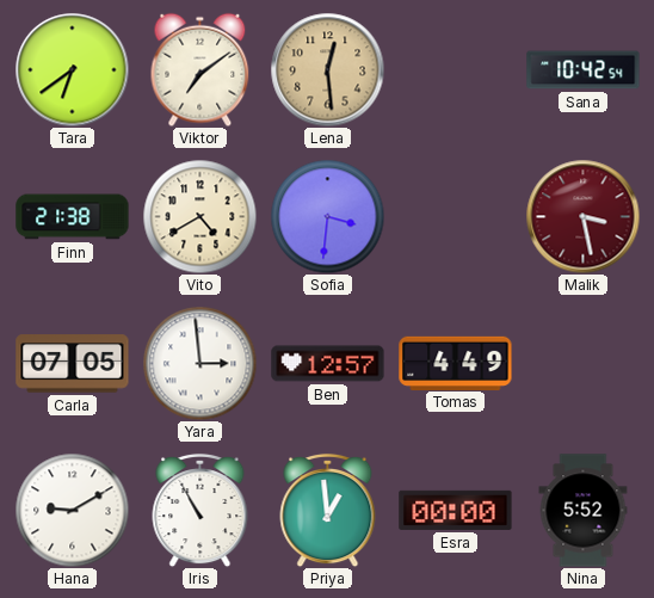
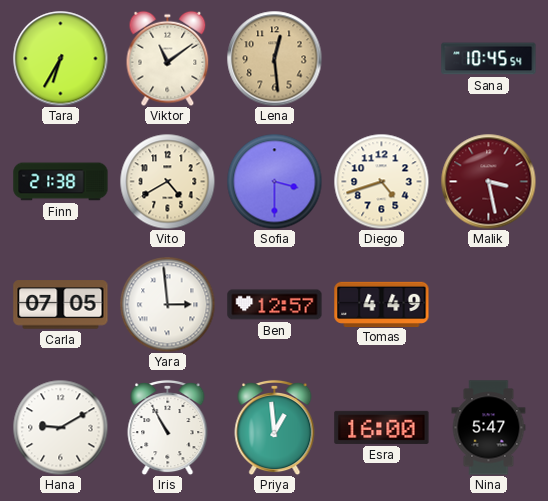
Tara: 6:39 -> 6:35
Viktor: 7:09 -> 11:09
Sana: 10:42 -> 10:45
Sofia: 3:31 -> 3:30
Diego: none -> 4:42
Esra: 00:00 -> 16:00
Nina: 5:52 -> 5:47
